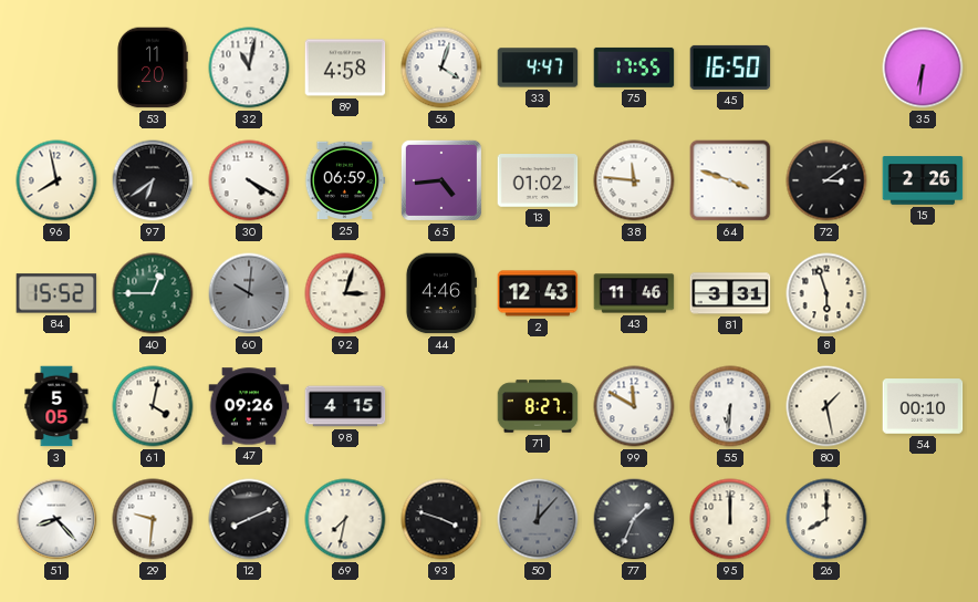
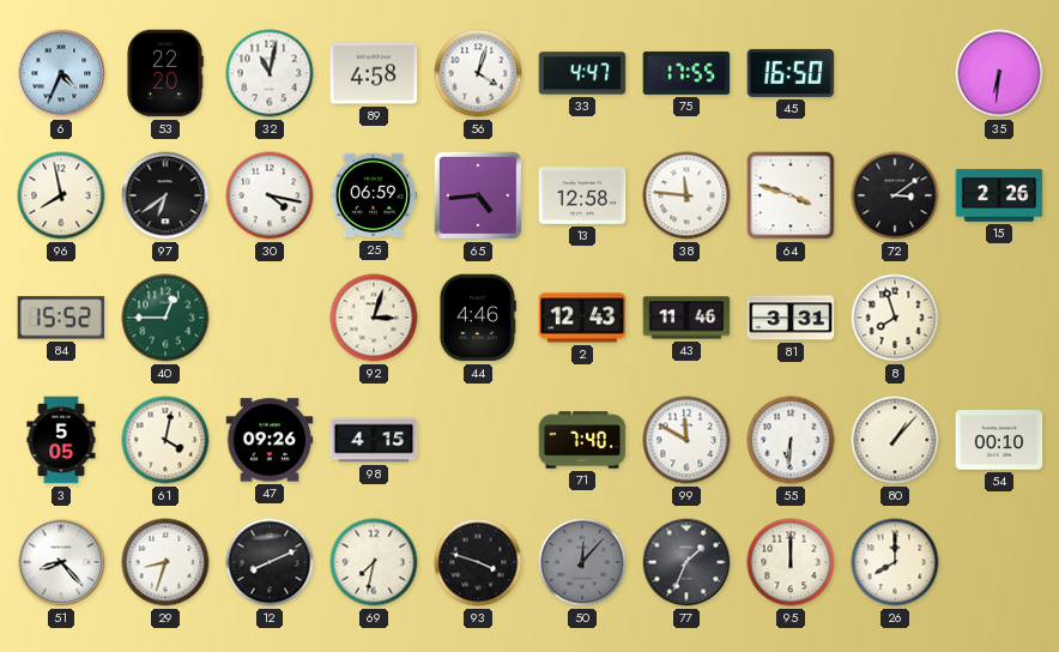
6: none -> 4:34
53: 11:20 -> 22:20
30: 4:20 -> 4:17
13: 01:02 -> 12:58
60: 10:01 -> none
8: 5:57 -> 7:57
71: 8:27 -> 7:40
80: 1:28 -> 1:07
29: 9:31 -> 8:33
